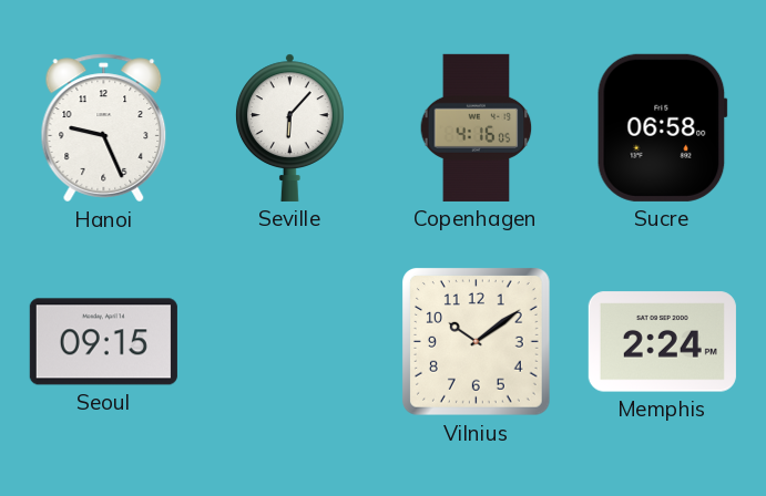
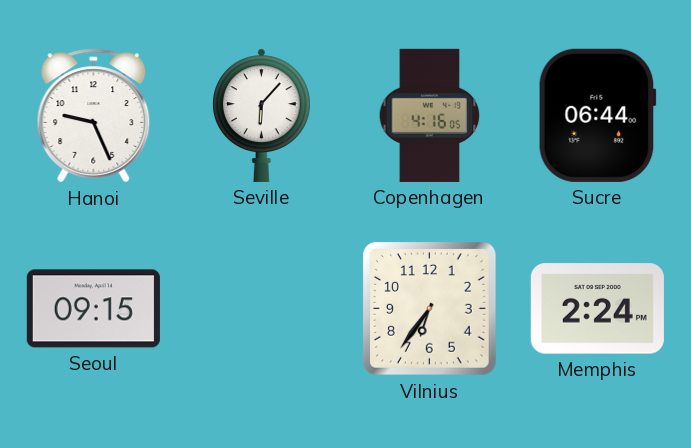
Sucre: 06:58 -> 06:44
Vilnius: 10:09 -> 6:36
